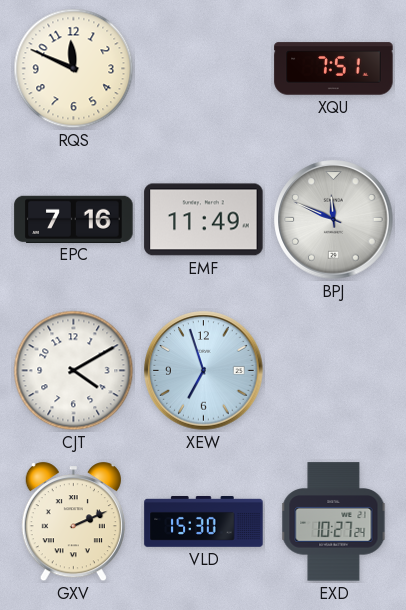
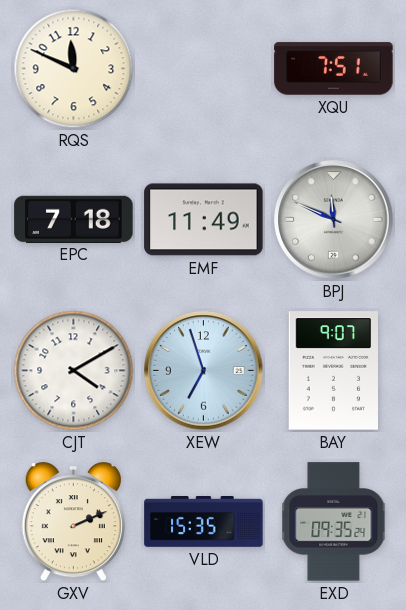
EPC: 7:16 -> 7:18
BAY: none -> 9:07
VLD: 15:30 -> 15:35
EXD: 10:27 -> 09:35
